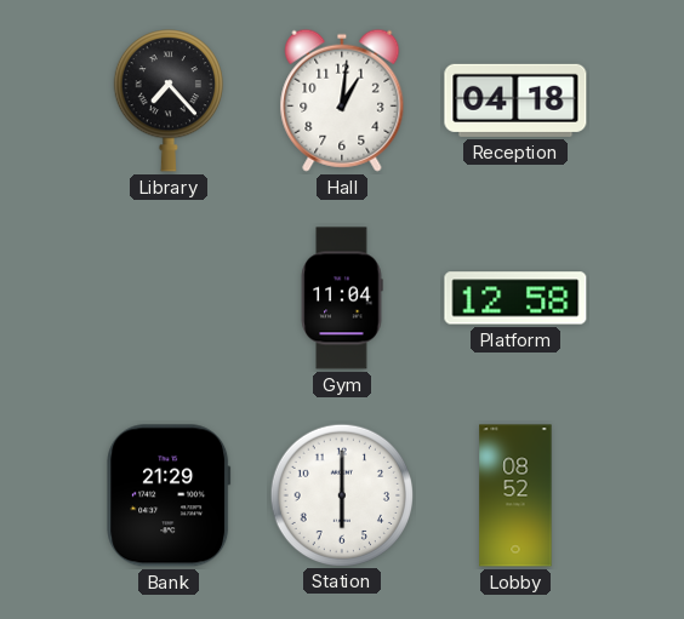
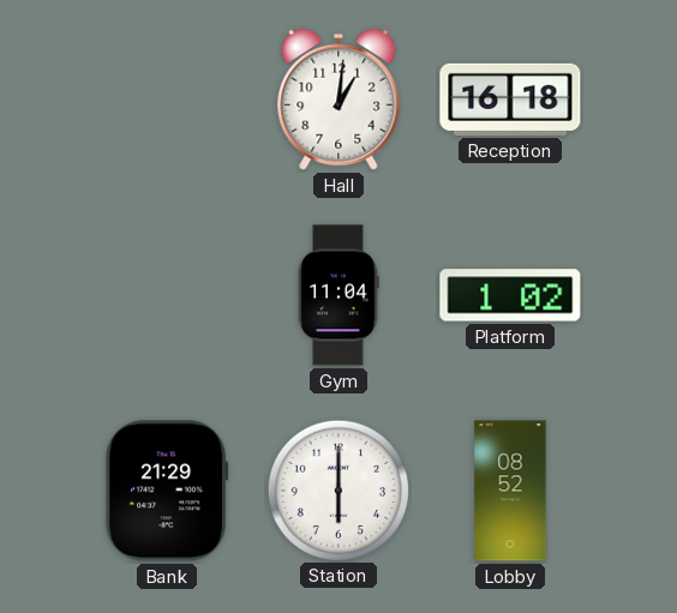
Library: 7:23 -> none
Reception: 04:18 -> 16:18
Platform: 12:58 -> 1:02
